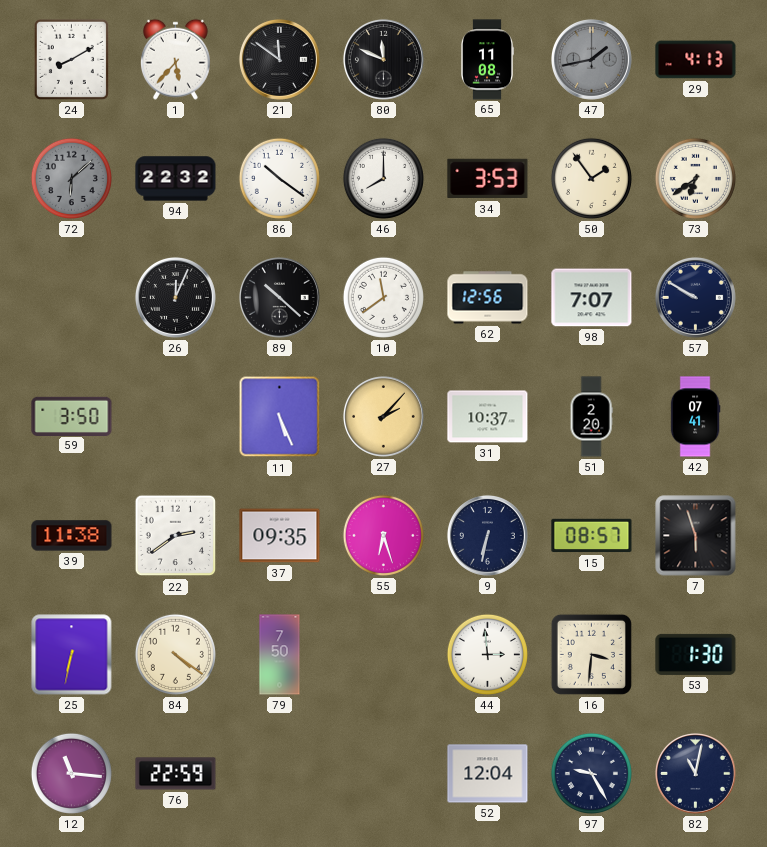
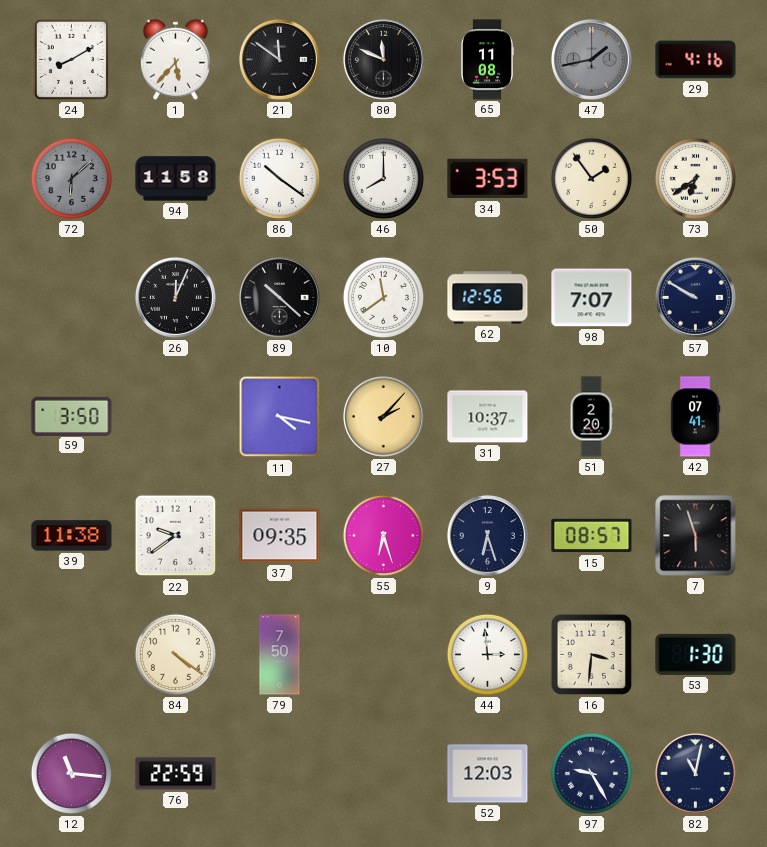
29: 4:13 -> 4:16
94: 22:32 -> 11:58
11: 5:26 -> 4:17
22: 2:39 -> 9:39
9: 6:32 -> 6:27
25: 6:32 -> none
52: 12:04 -> 12:03
